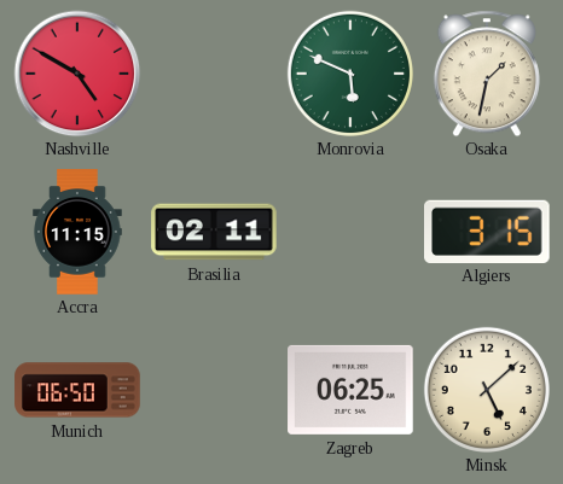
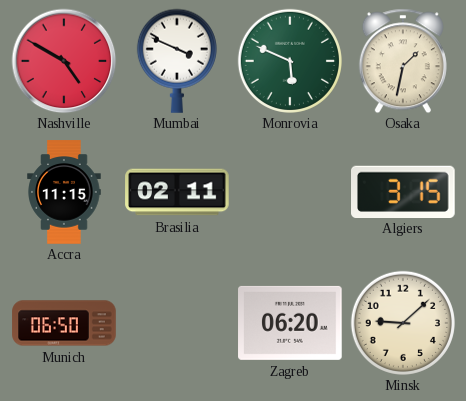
Mumbai: none -> 3:49
Zagreb: 06:25 -> 06:20
Minsk: 5:08 -> 9:08
